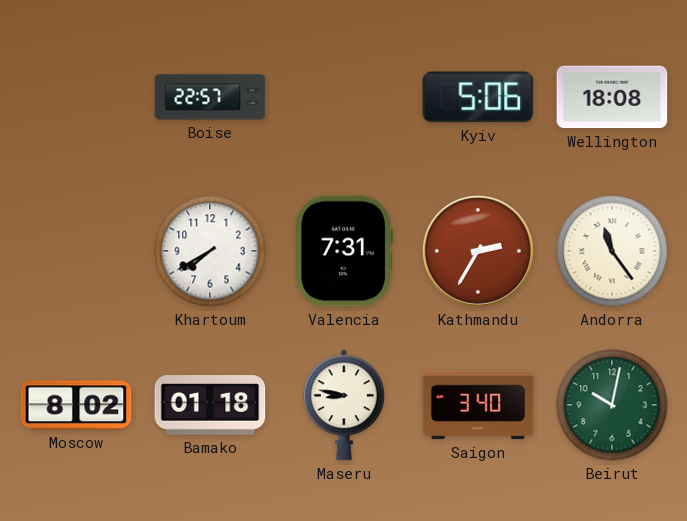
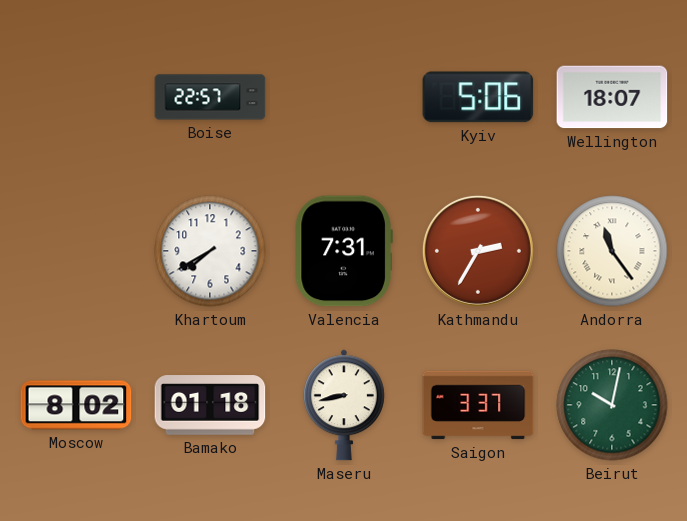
Wellington: 18:08 -> 18:07
Maseru: 8:47 -> 8:43
Saigon: 3:40 -> 3:37
